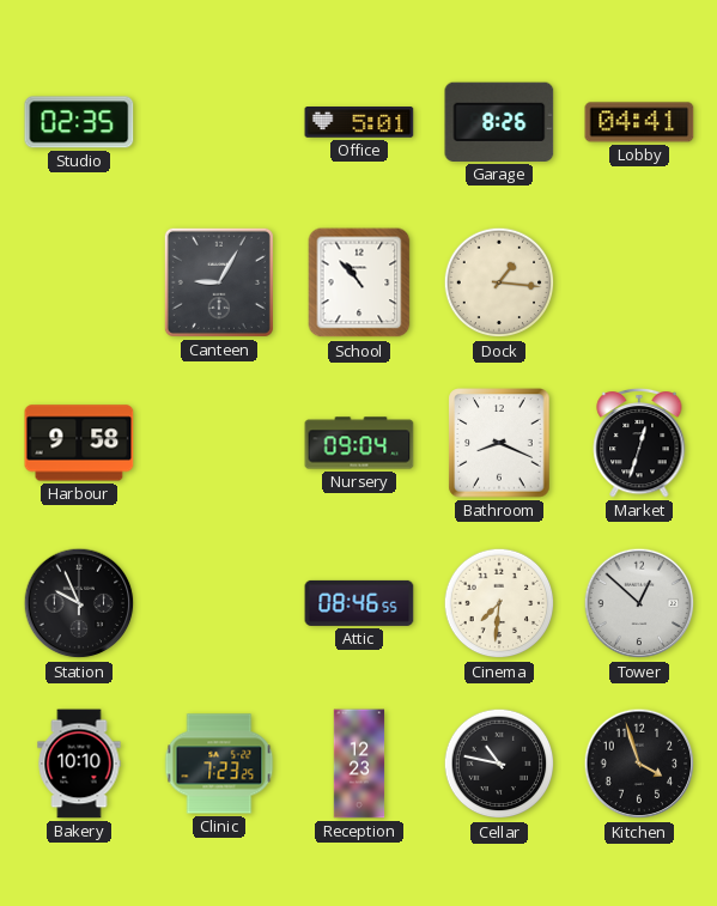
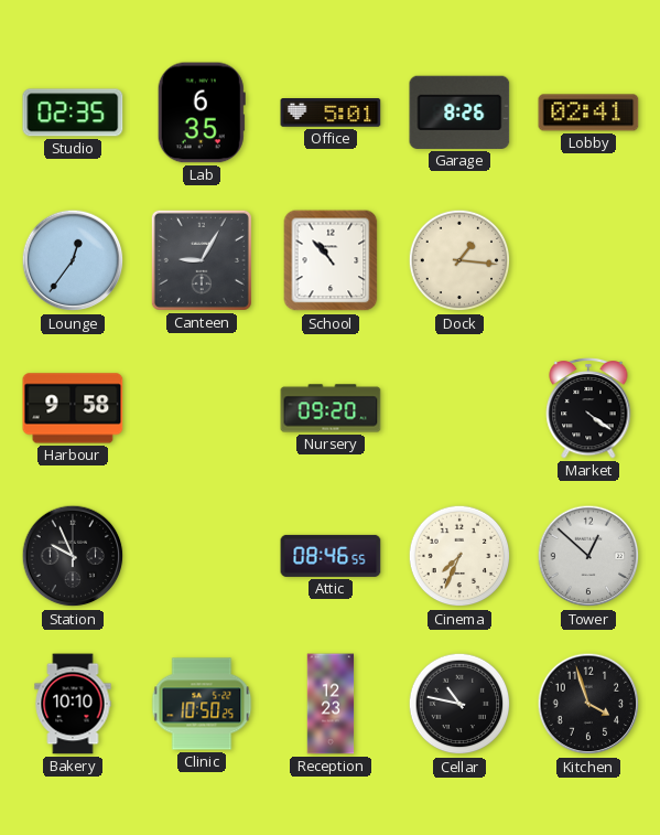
Lab: none -> 6:35
Lobby: 04:41 -> 02:41
Lounge: none -> 12:36
Nursery: 09:04 -> 09:20
Bathroom: 8:19 -> none
Market: 12:33 -> 4:21
Cinema: 7:31 -> 7:34
Clinic: 7:23 -> 10:50
